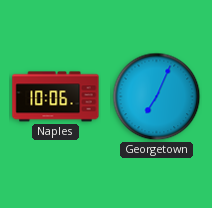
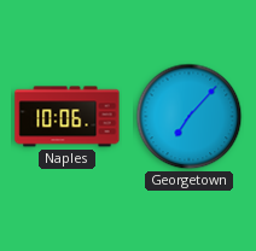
Georgetown: 7:04 -> 7:07
